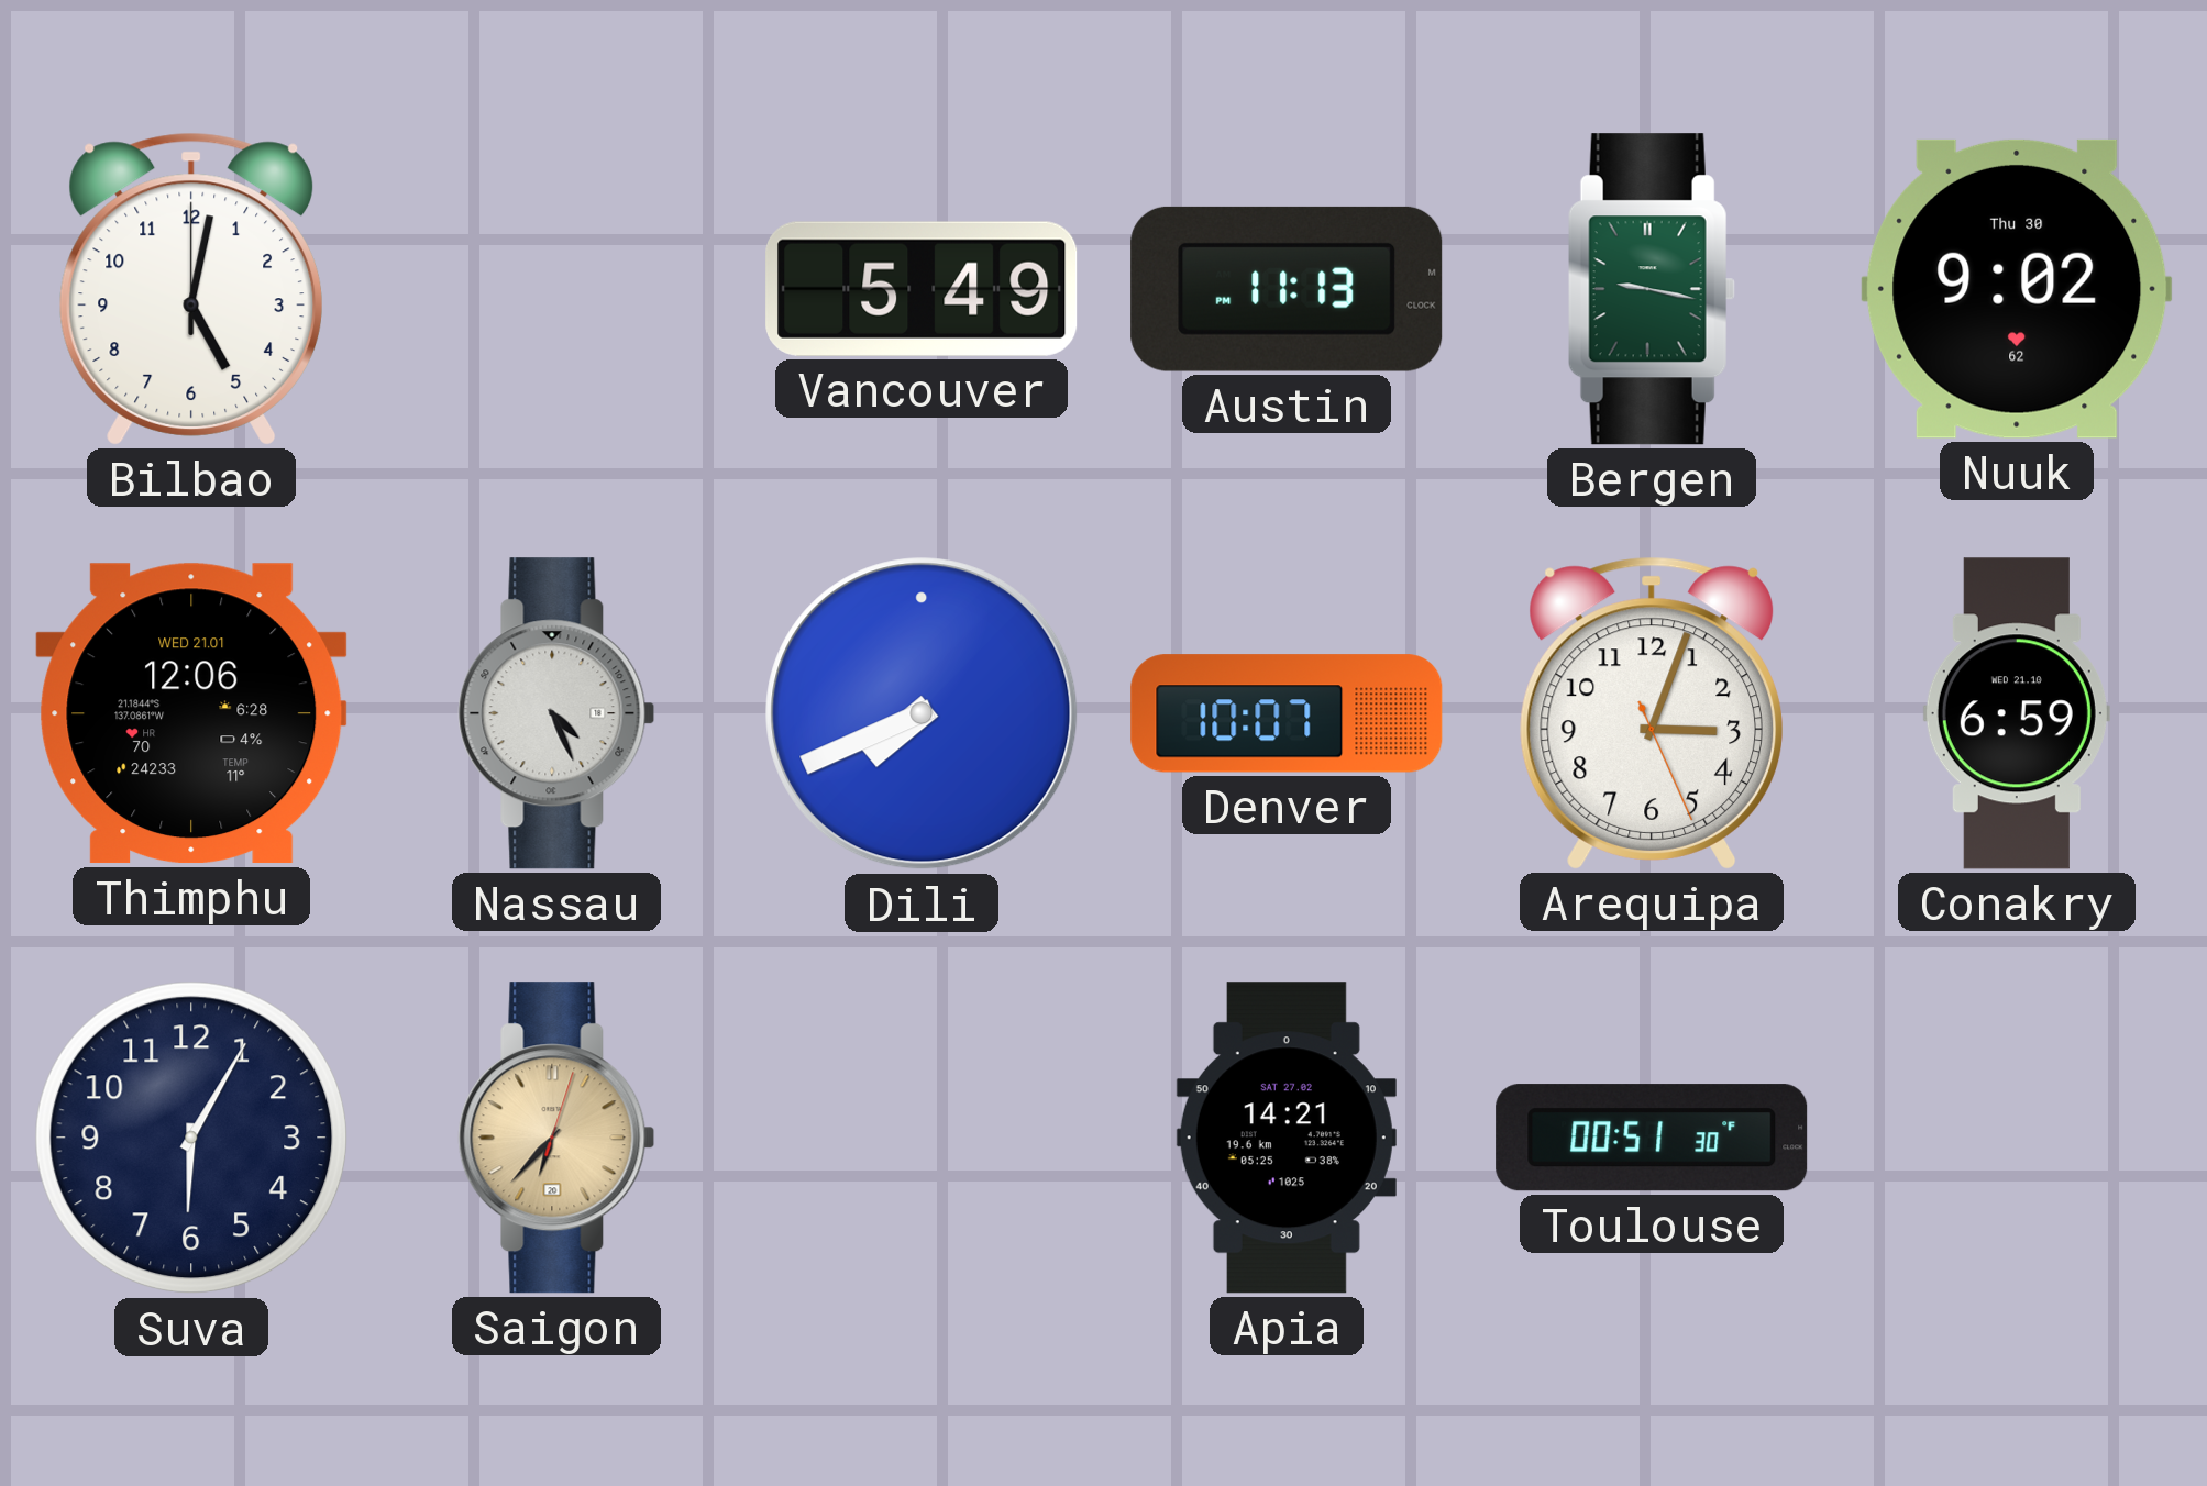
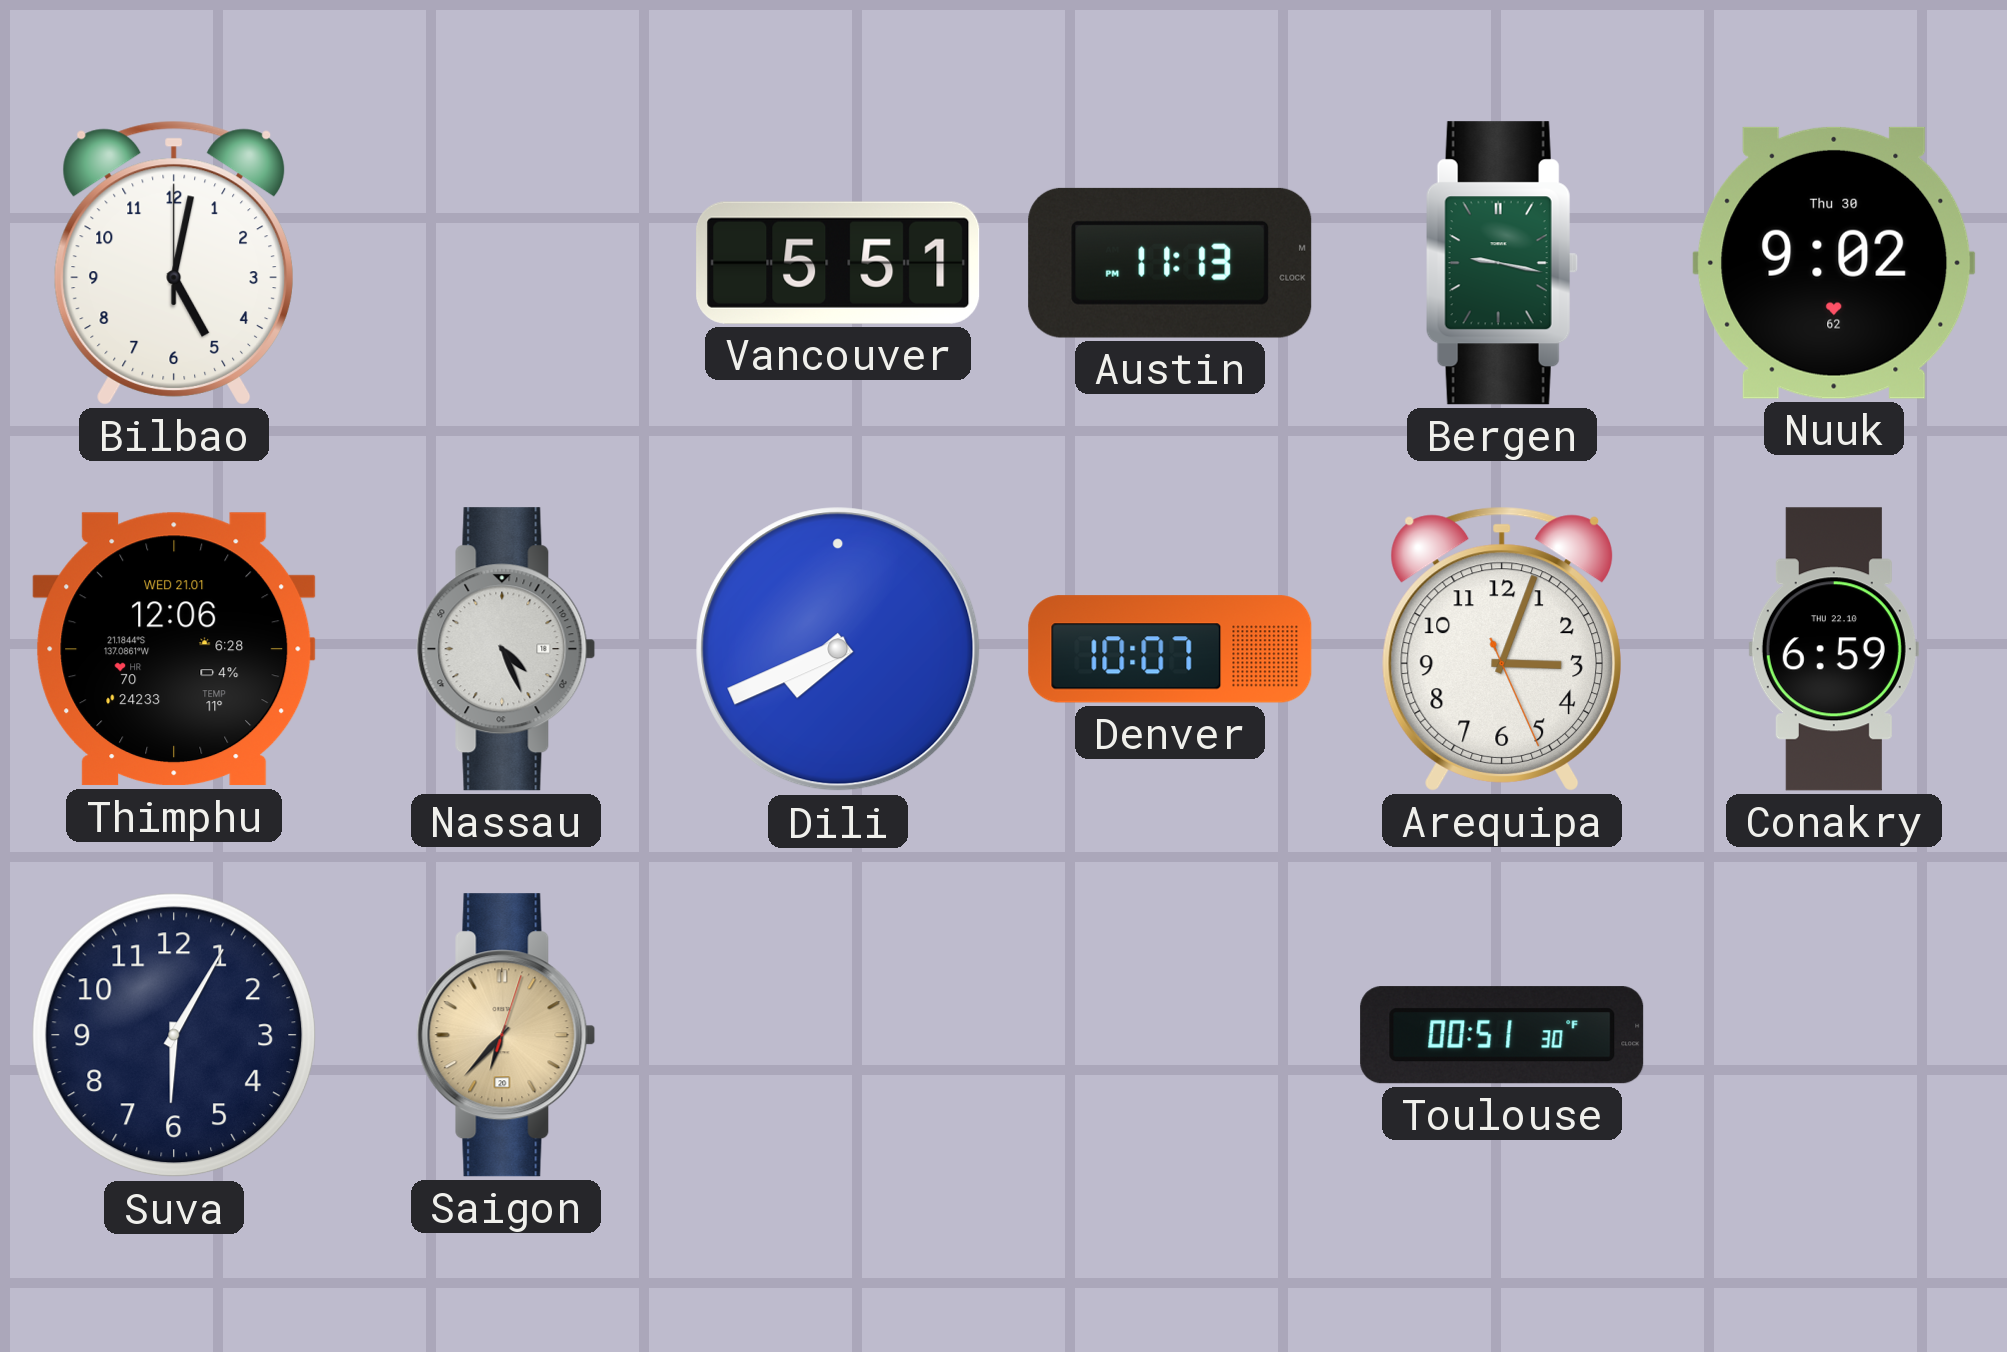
Vancouver: 5:49 -> 5:51
Conakry date: WED 21.10 -> THU 22.10
Apia: 14:21 -> none
